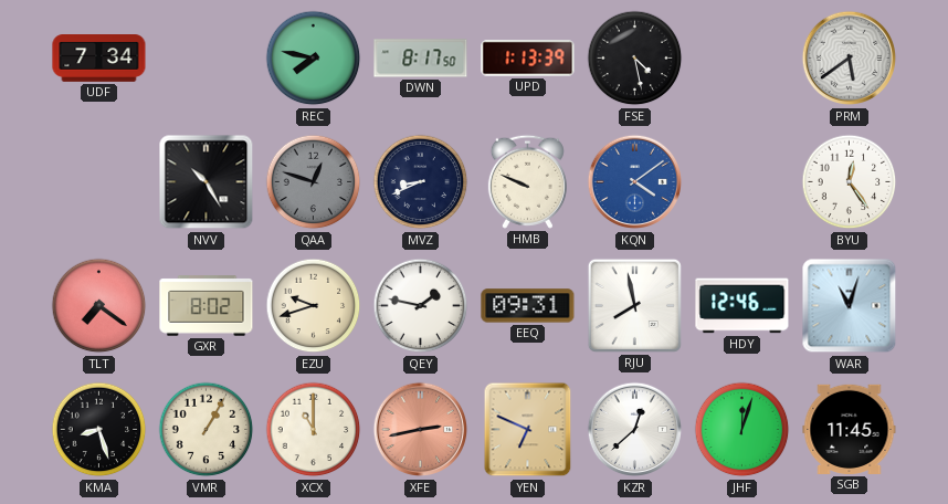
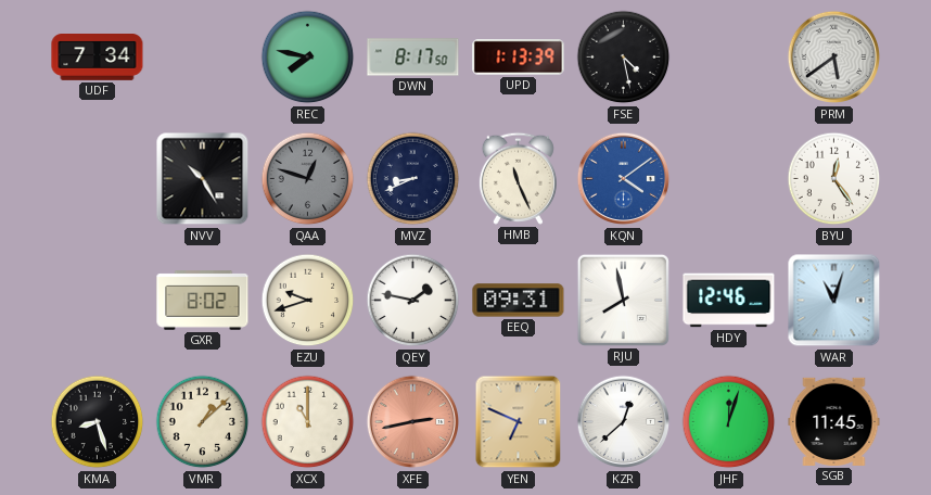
HMB: 9:49 -> 11:26
TLT: 7:21 -> none
VMR: 1:05 -> 1:08
